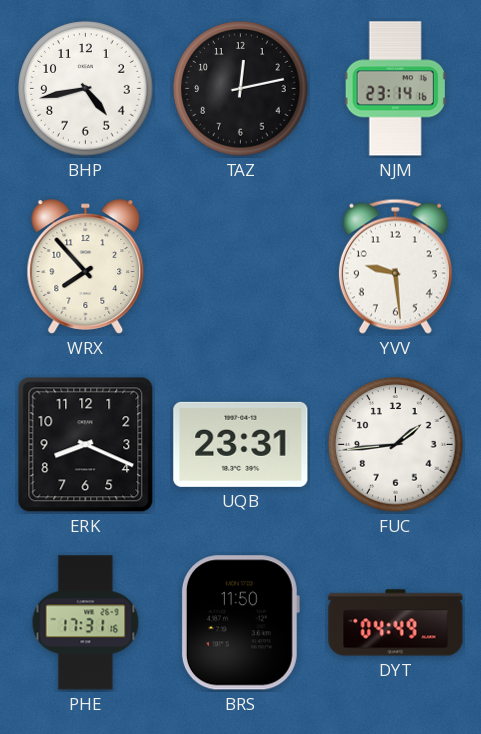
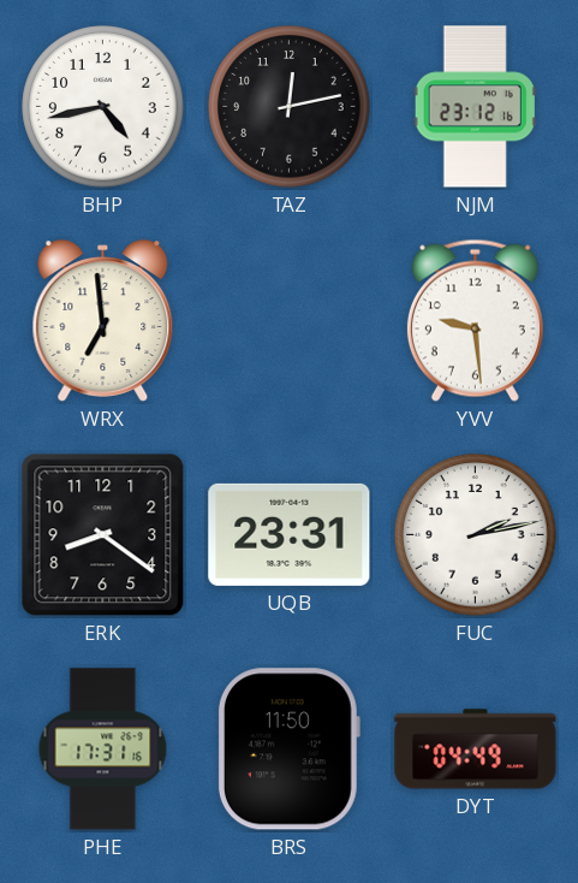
NJM: 23:14 -> 23:12
WRX: 7:53 -> 6:59
ERK: 8:19 -> 8:21
FUC: 1:44 -> 2:13
